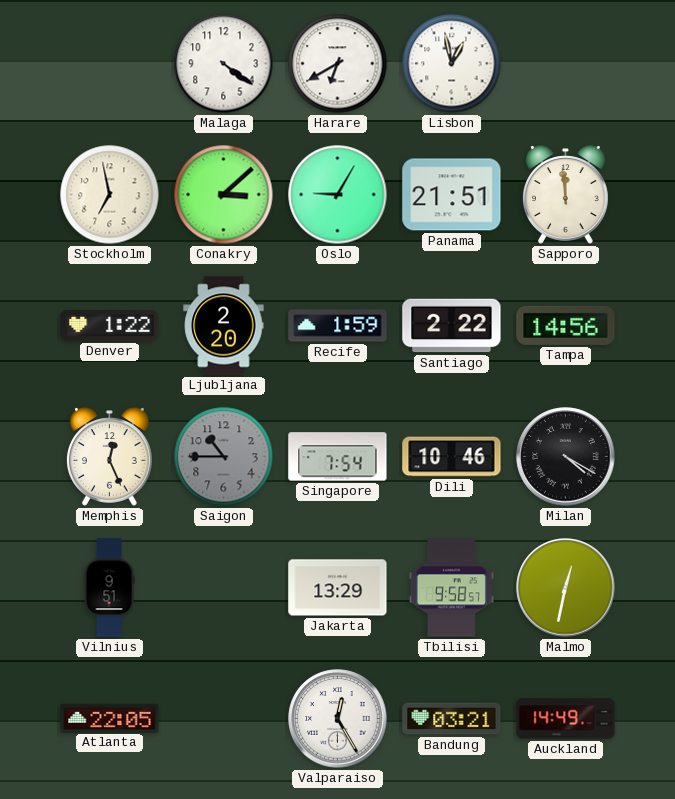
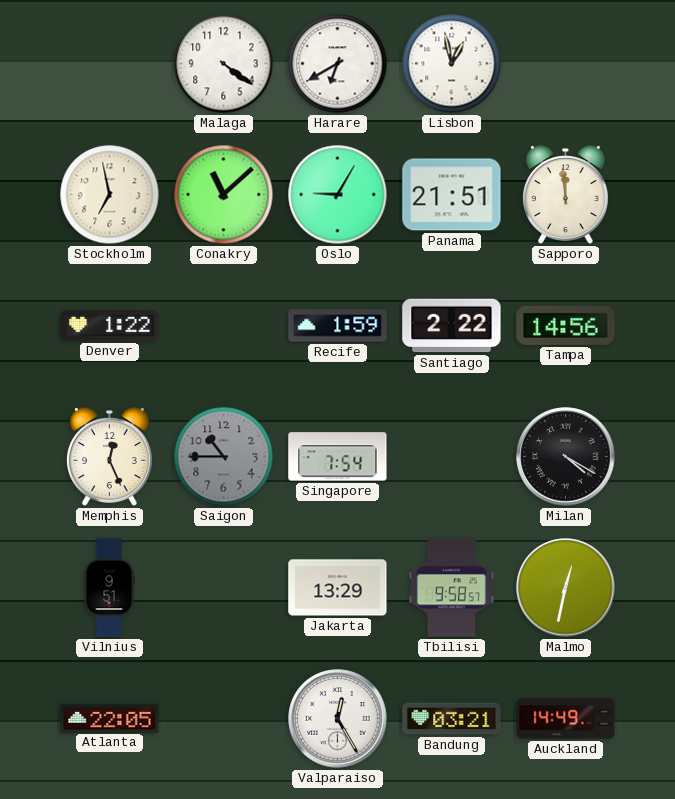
Conakry: 3:08 -> 11:08
Ljubljana: 2:20 -> none
Dili: 10:46 -> none
